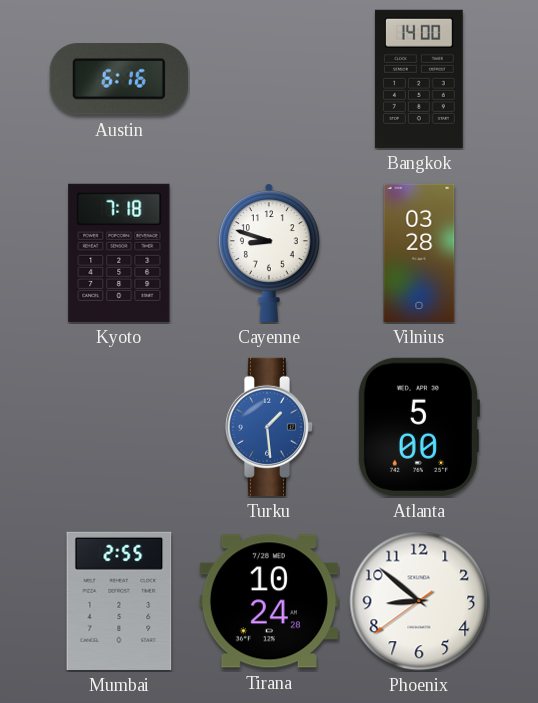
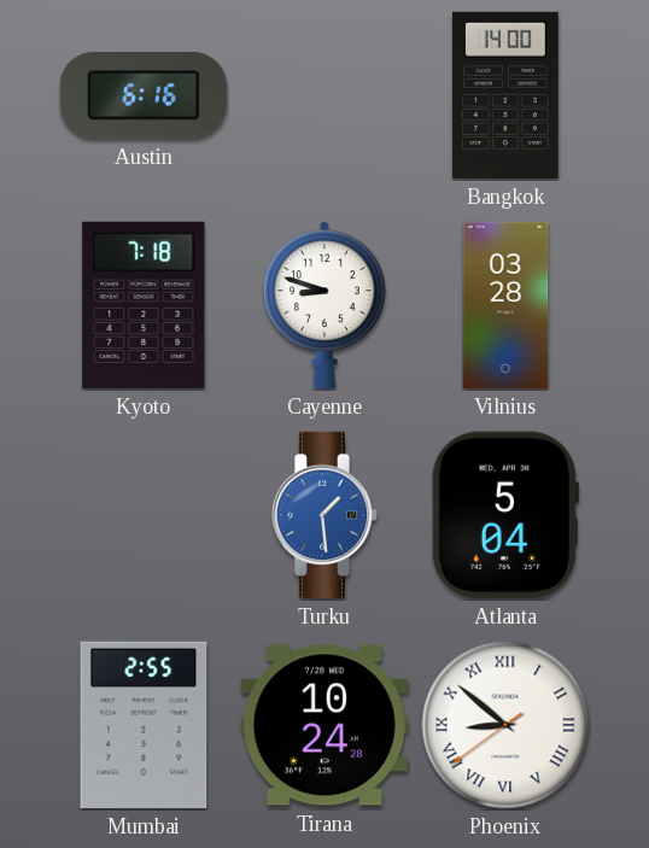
Atlanta: 5:00 -> 5:04
Phoenix numerals: Arabic -> Roman
